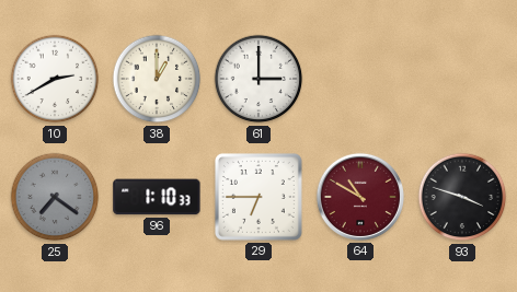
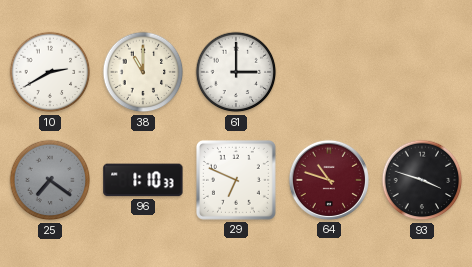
38: 1:00 -> 11:00
29: 6:45 -> 6:49
64: 10:50 -> 10:48
